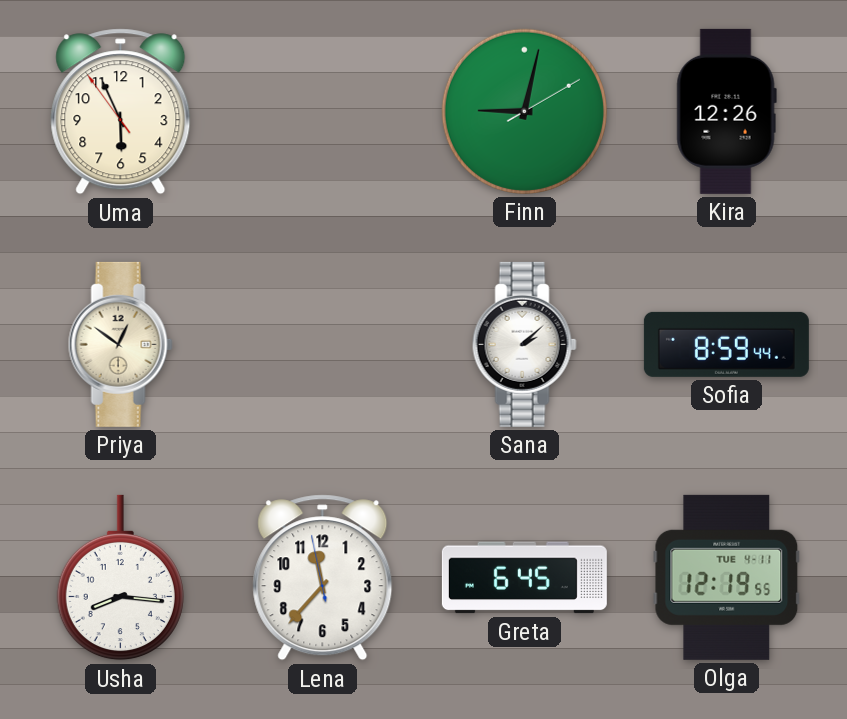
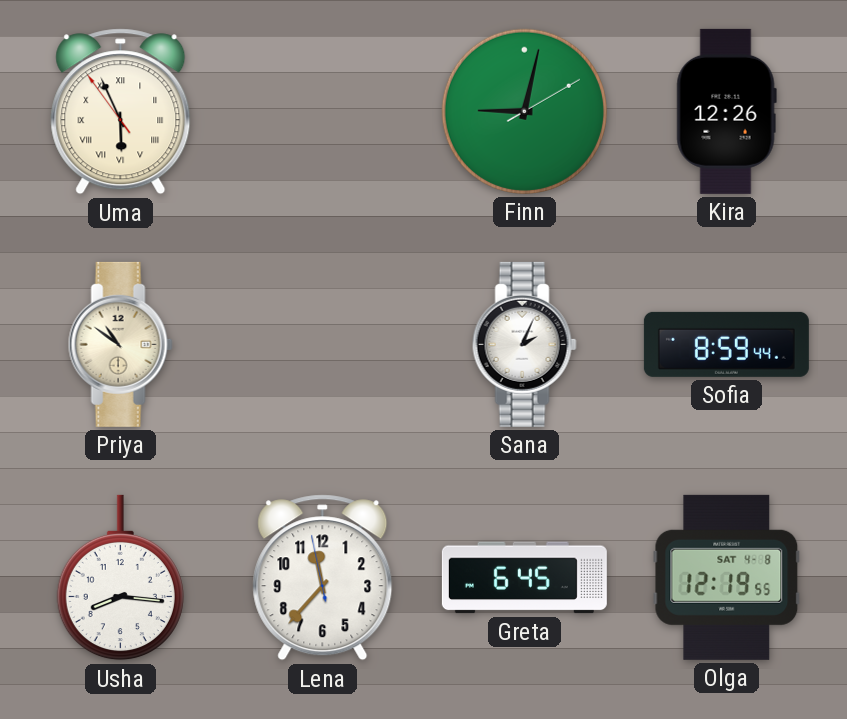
Uma numerals: Arabic -> Roman
Priya: 12:51 -> 10:51
Sana: 2:08 -> 2:04
Olga date: TUE 4-11 -> SAT 4-8
